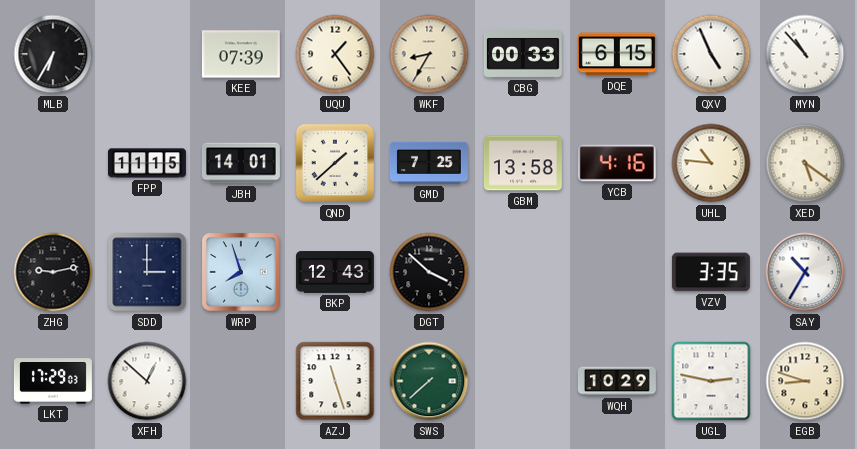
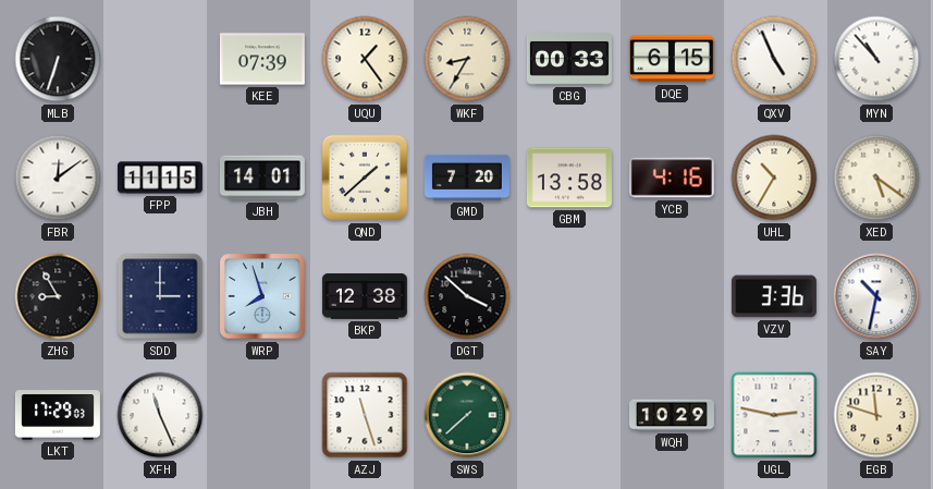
MLB: 6:35 -> 6:33
FBR: none -> 12:09
GMD: 7:25 -> 7:20
UHL: 10:46 -> 10:35
ZHG: 9:13 -> 8:55
BKP: 12:43 -> 12:38
VZV: 3:35 -> 3:36
SAY: 10:35 -> 10:32
XFH: 12:52 -> 11:26
EGB: 8:48 -> 11:48
